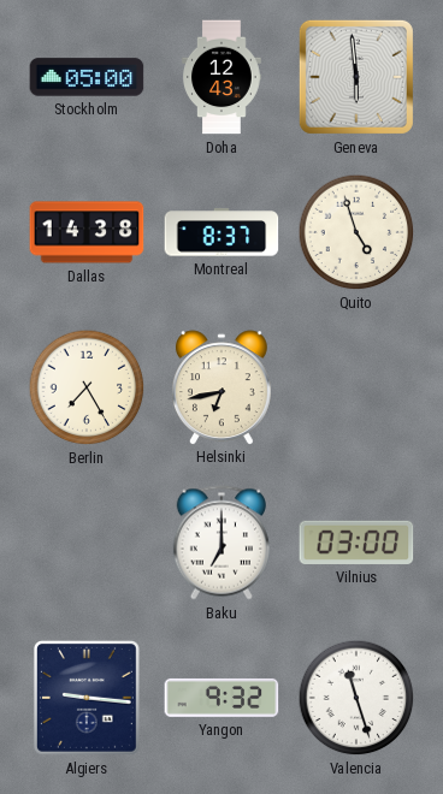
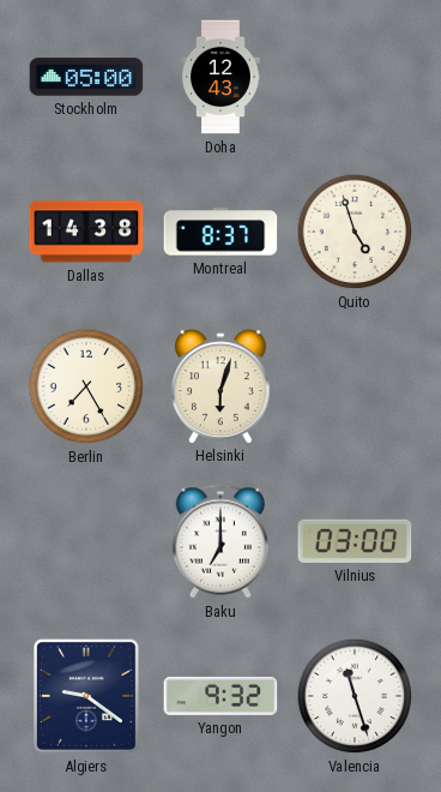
Geneva: 5:59 -> none
Helsinki: 6:43 -> 6:03
Algiers: 9:16 -> 9:21
